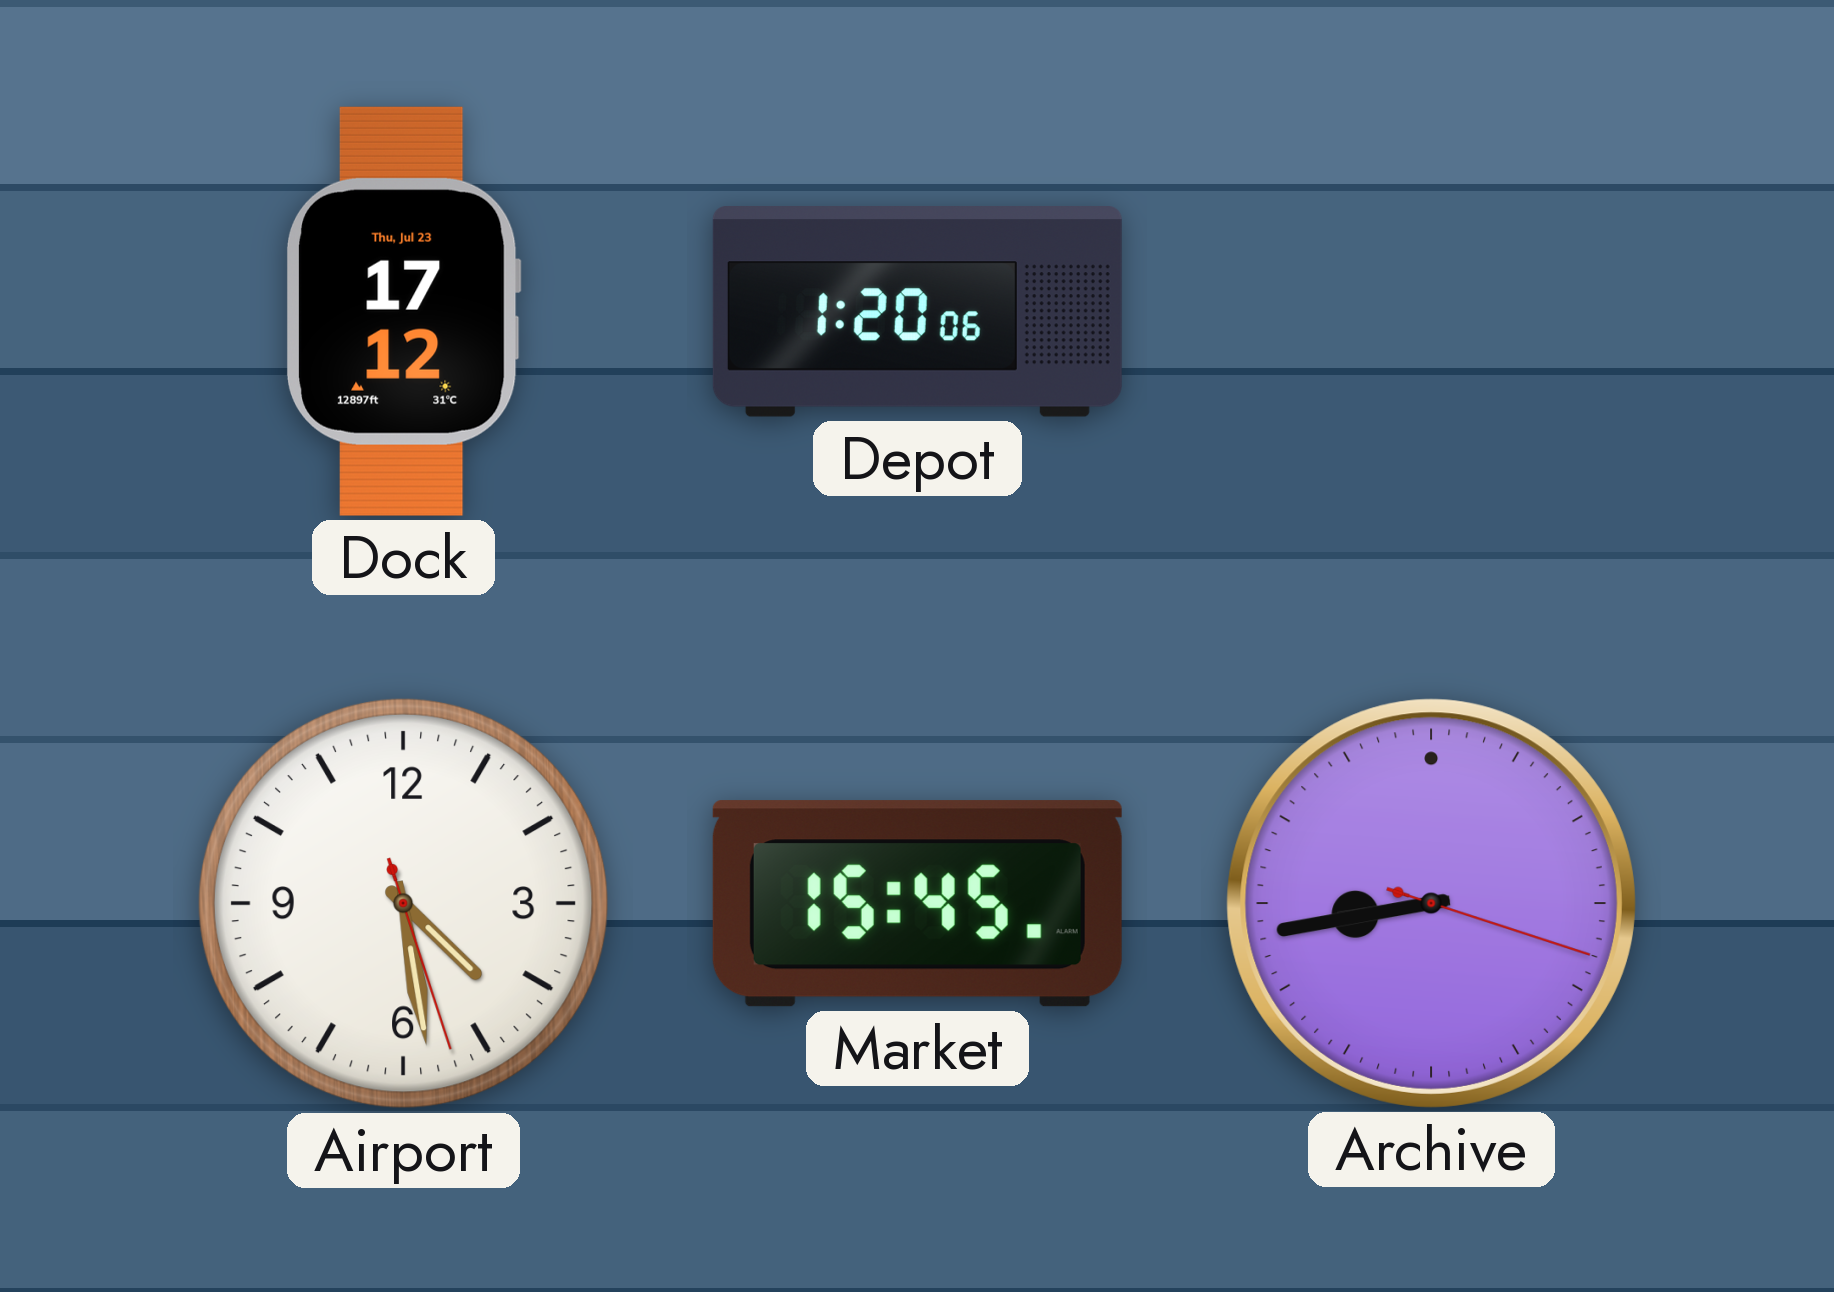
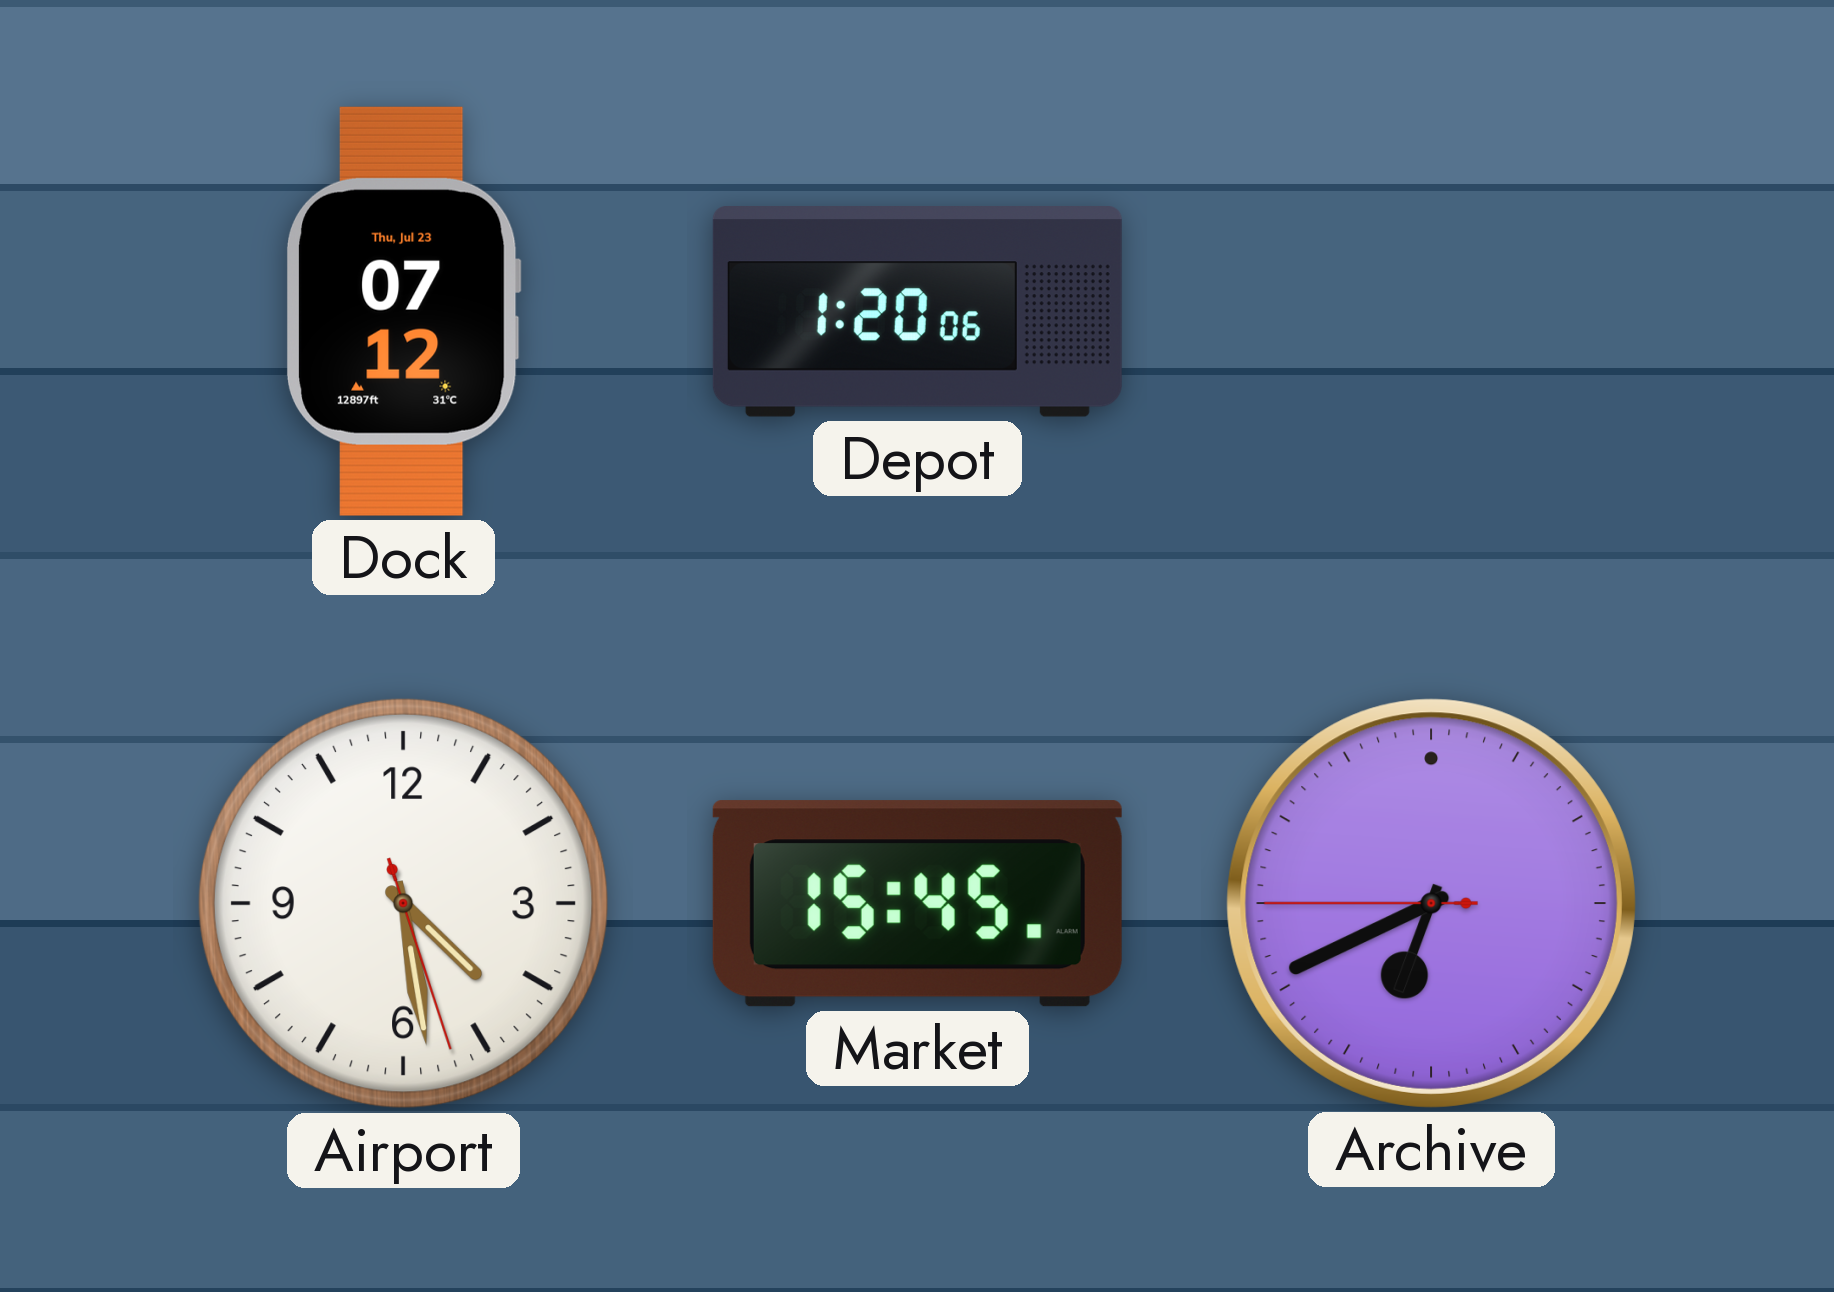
Dock: 17:12 -> 07:12
Archive: 8:43 -> 6:40
